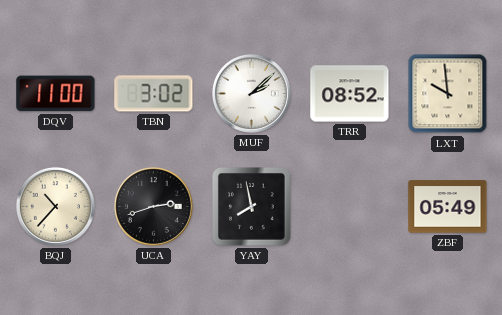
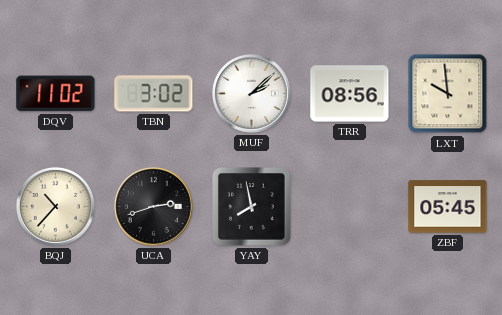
DQV: 11:00 -> 11:02
TRR: 08:52 -> 08:56
ZBF: 05:49 -> 05:45
